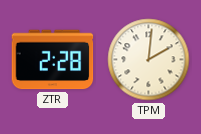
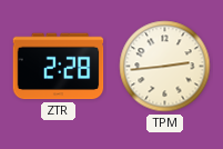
TPM: 2:01 -> 2:44
